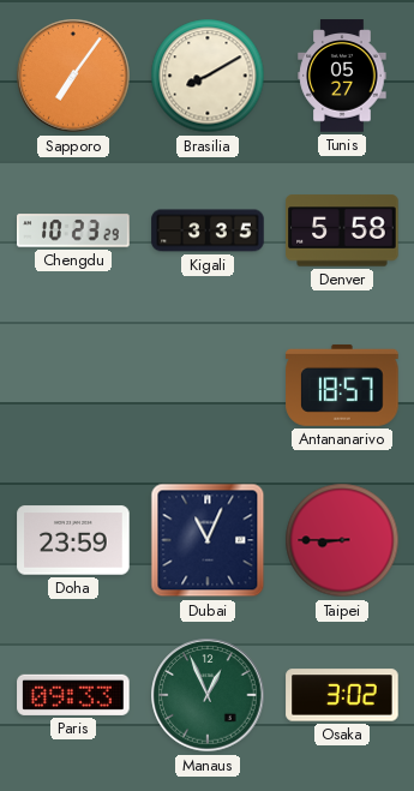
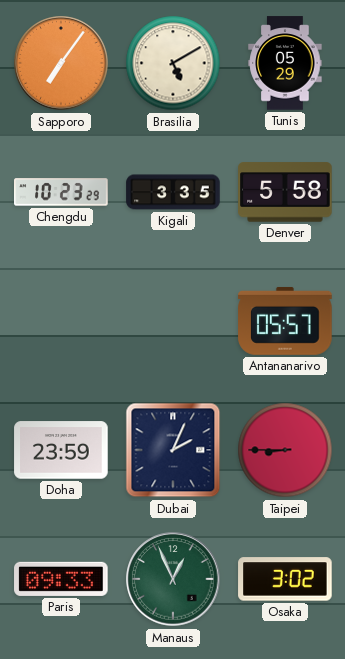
Brasilia: 8:10 -> 5:10
Tunis: 05:27 -> 05:29
Antananarivo: 18:57 -> 05:57
Dubai: 11:04 -> 2:04
